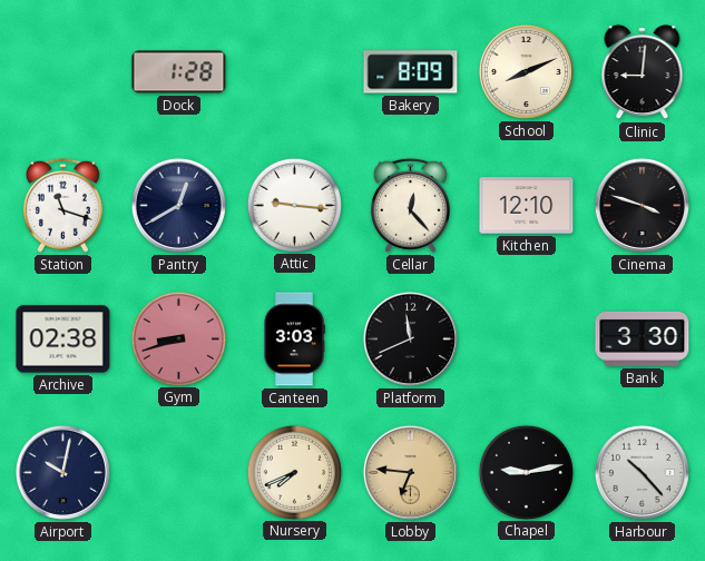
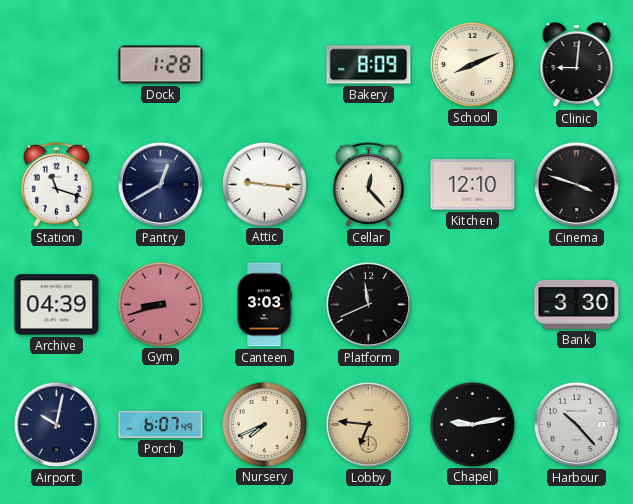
Archive: 02:38 -> 04:39
Porch: none -> 6:07
